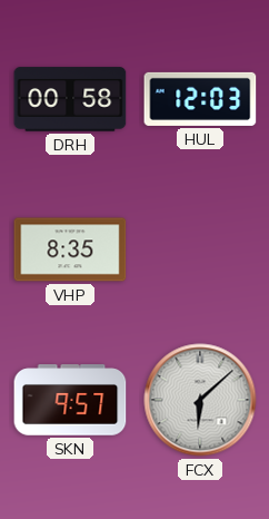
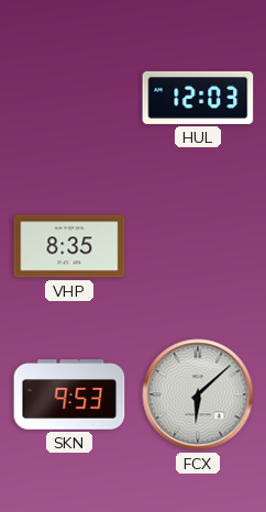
DRH: 00:58 -> none
SKN: 9:57 -> 9:53
